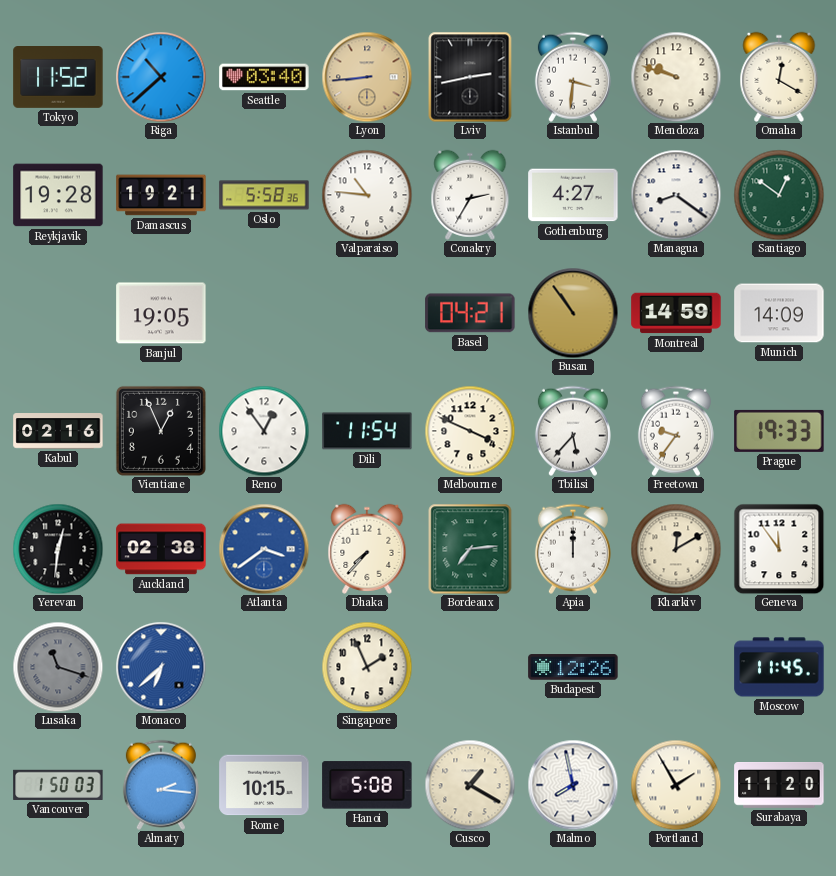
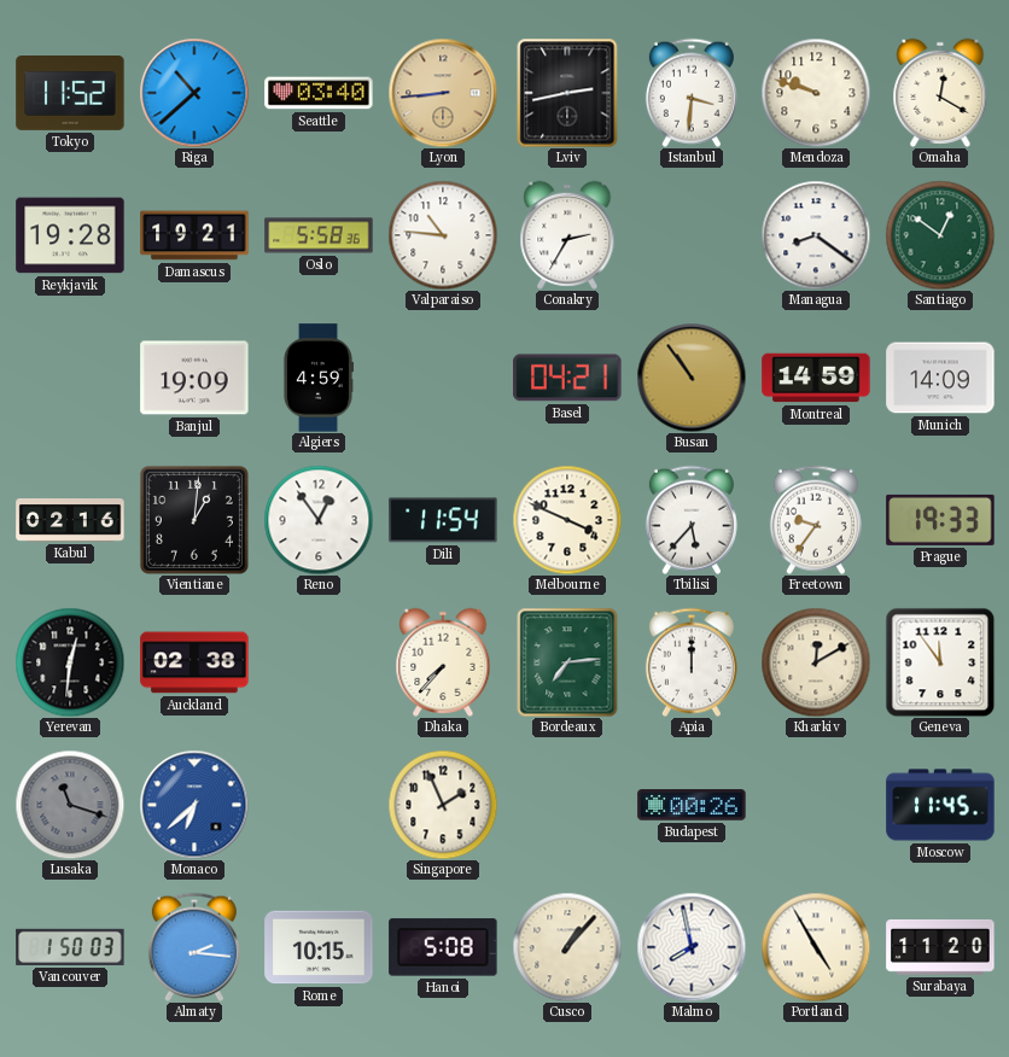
Gothenburg: 4:27 -> none
Banjul: 19:05 -> 19:09
Algiers: none -> 4:59
Vientiane: 12:56 -> 1:01
Atlanta: 3:39 -> none
Budapest: 12:26 -> 00:26
Cusco: 1:20 -> 1:07
Portland: 1:55 -> 4:55
